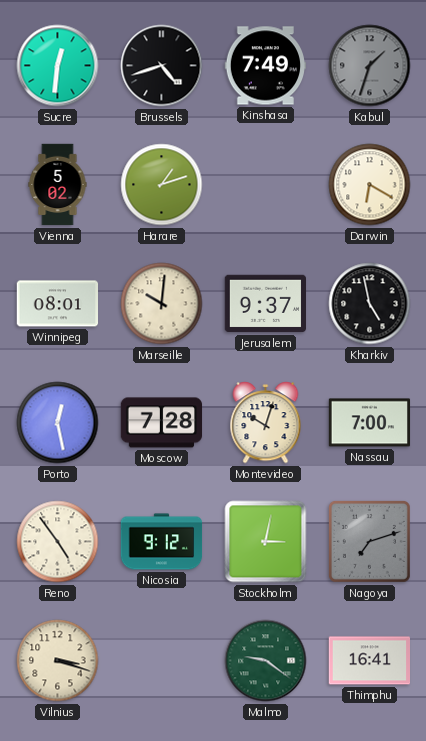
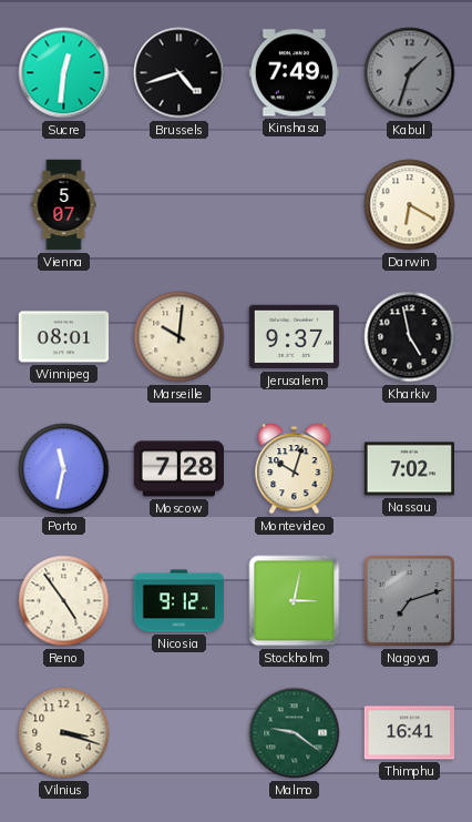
Vienna: 5:02 -> 5:07
Harare: 1:12 -> none
Porto: 12:28 -> 11:32
Nassau: 7:00 -> 7:02
